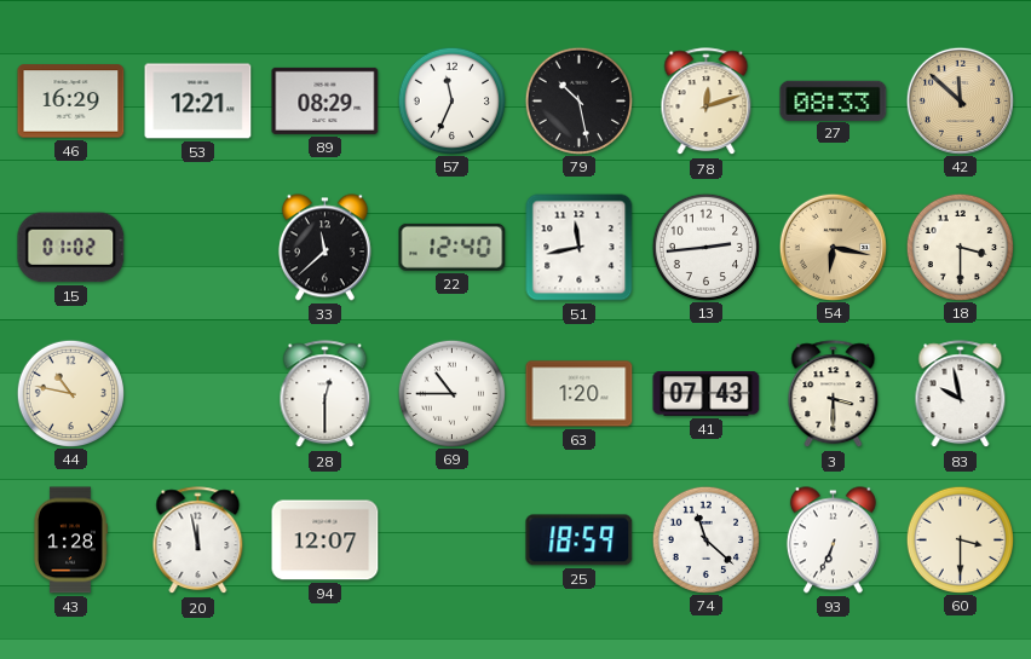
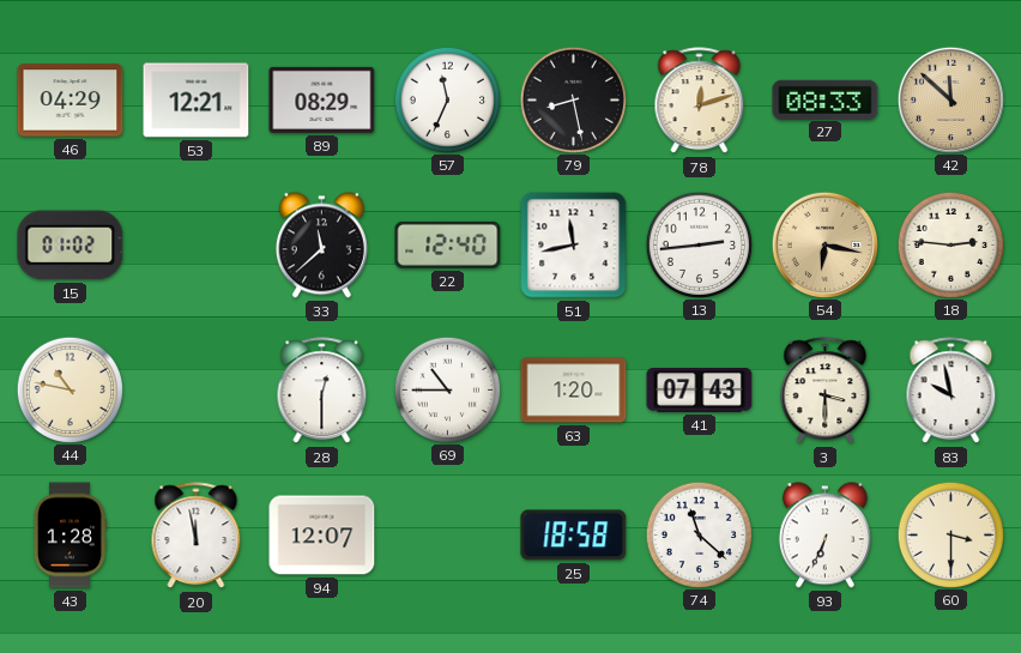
46: 16:29 -> 04:29
79: 10:28 -> 8:28
18: 3:30 -> 2:46
25: 18:59 -> 18:58
